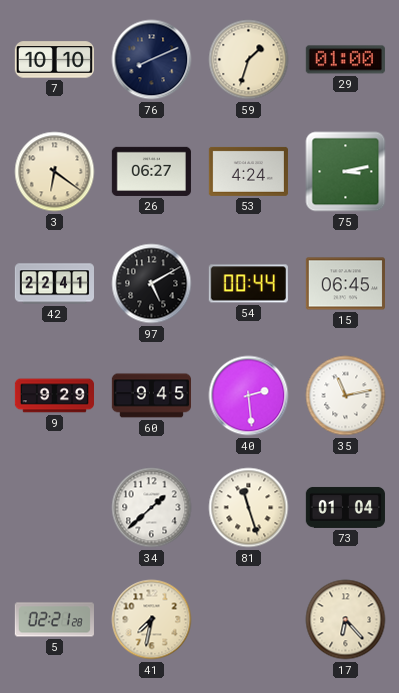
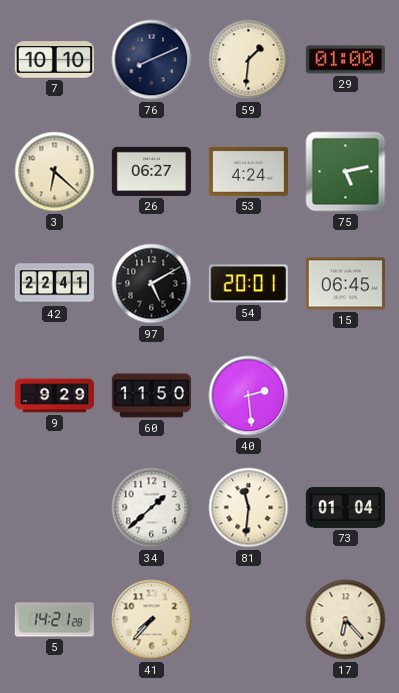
59: 1:33 -> 1:31
3: 6:21 -> 6:22
75: 3:13 -> 5:13
54: 00:44 -> 20:01
60: 9:45 -> 11:50
35: 11:13 -> none
81: 11:27 -> 11:31
5: 02:21 -> 14:21
41: 7:32 -> 7:37
